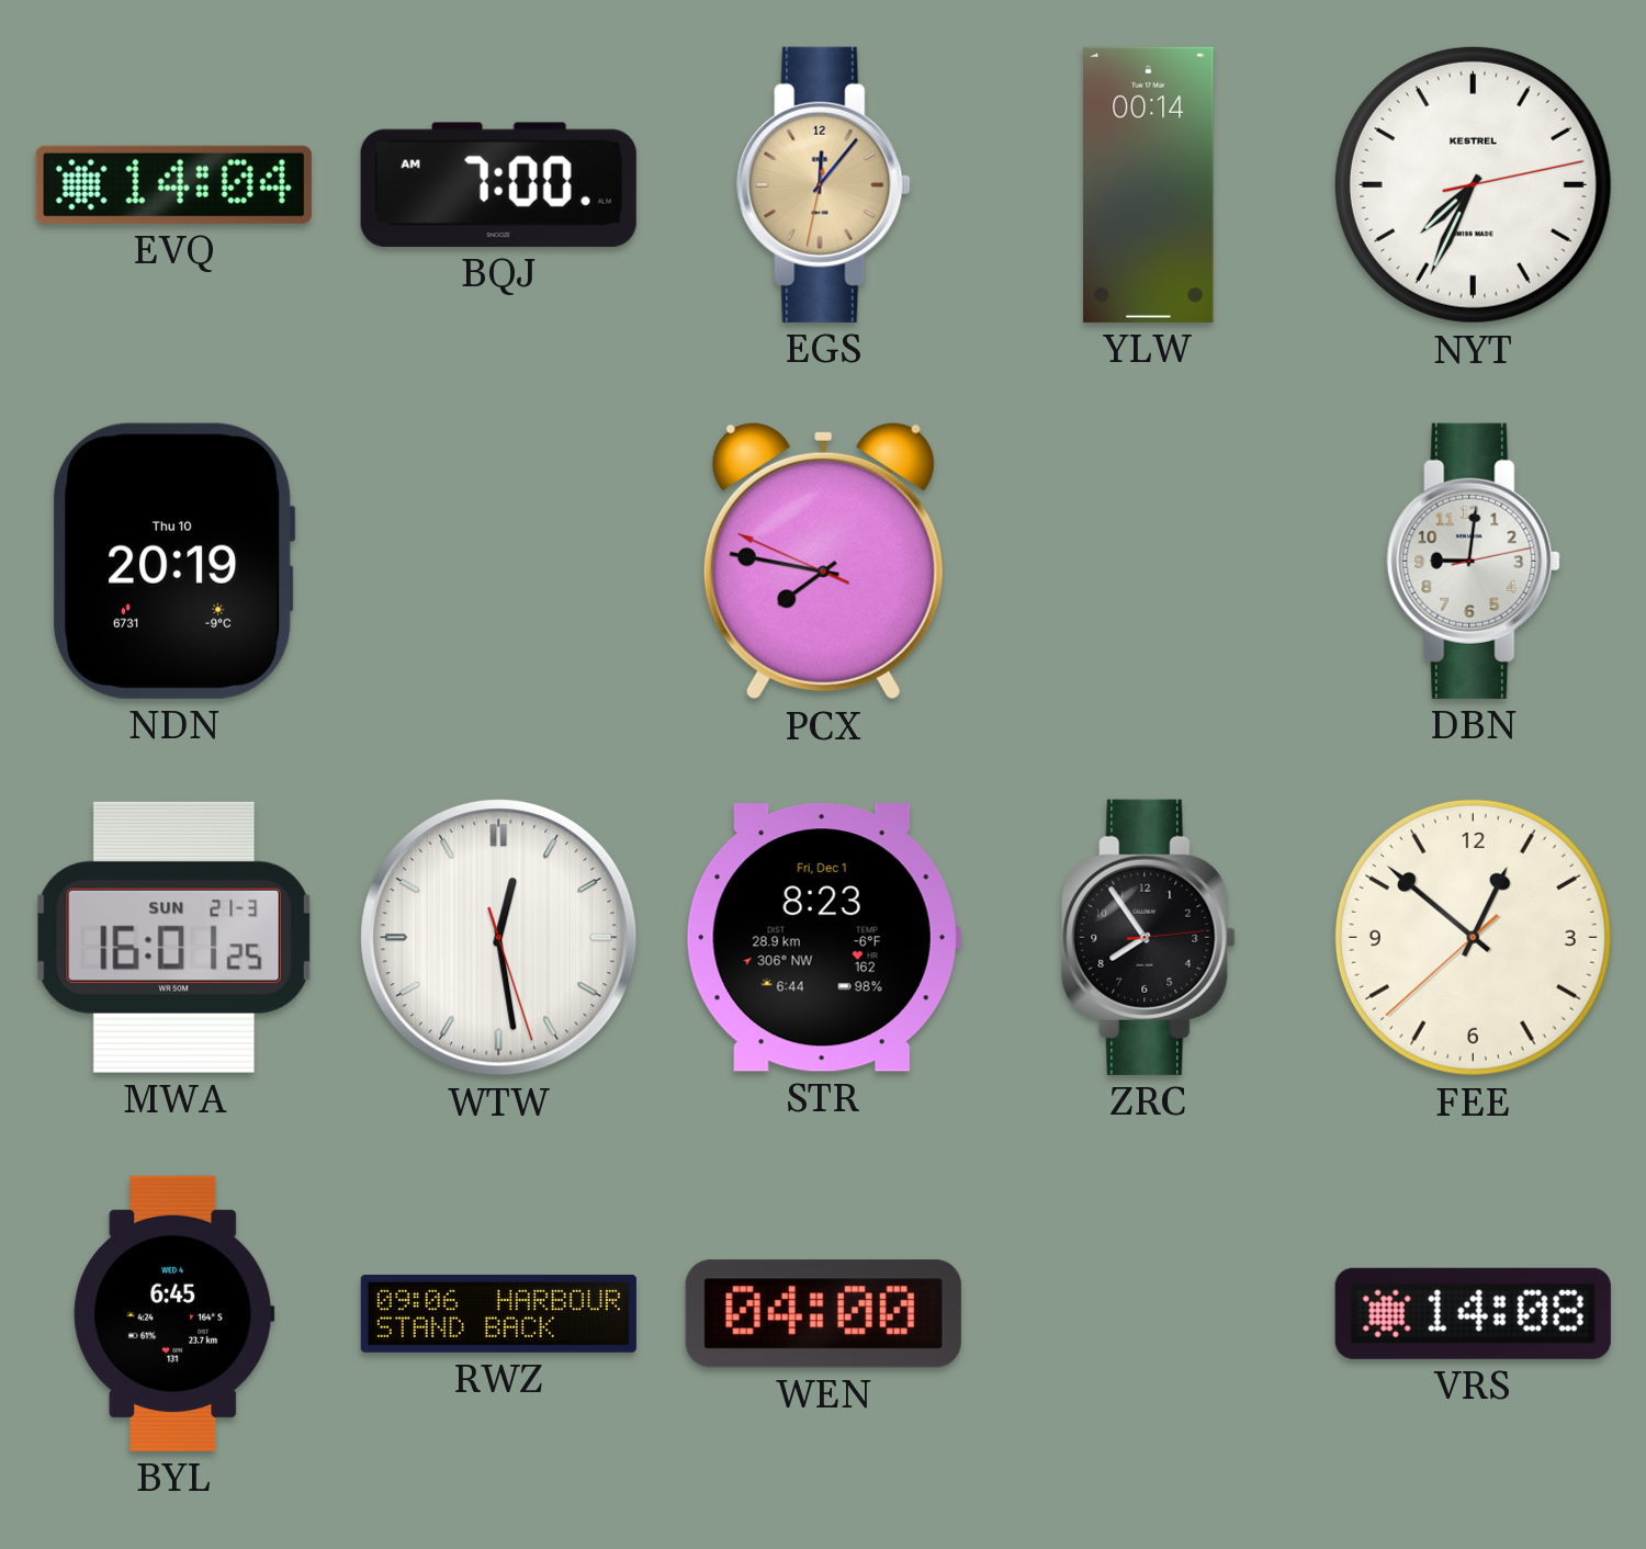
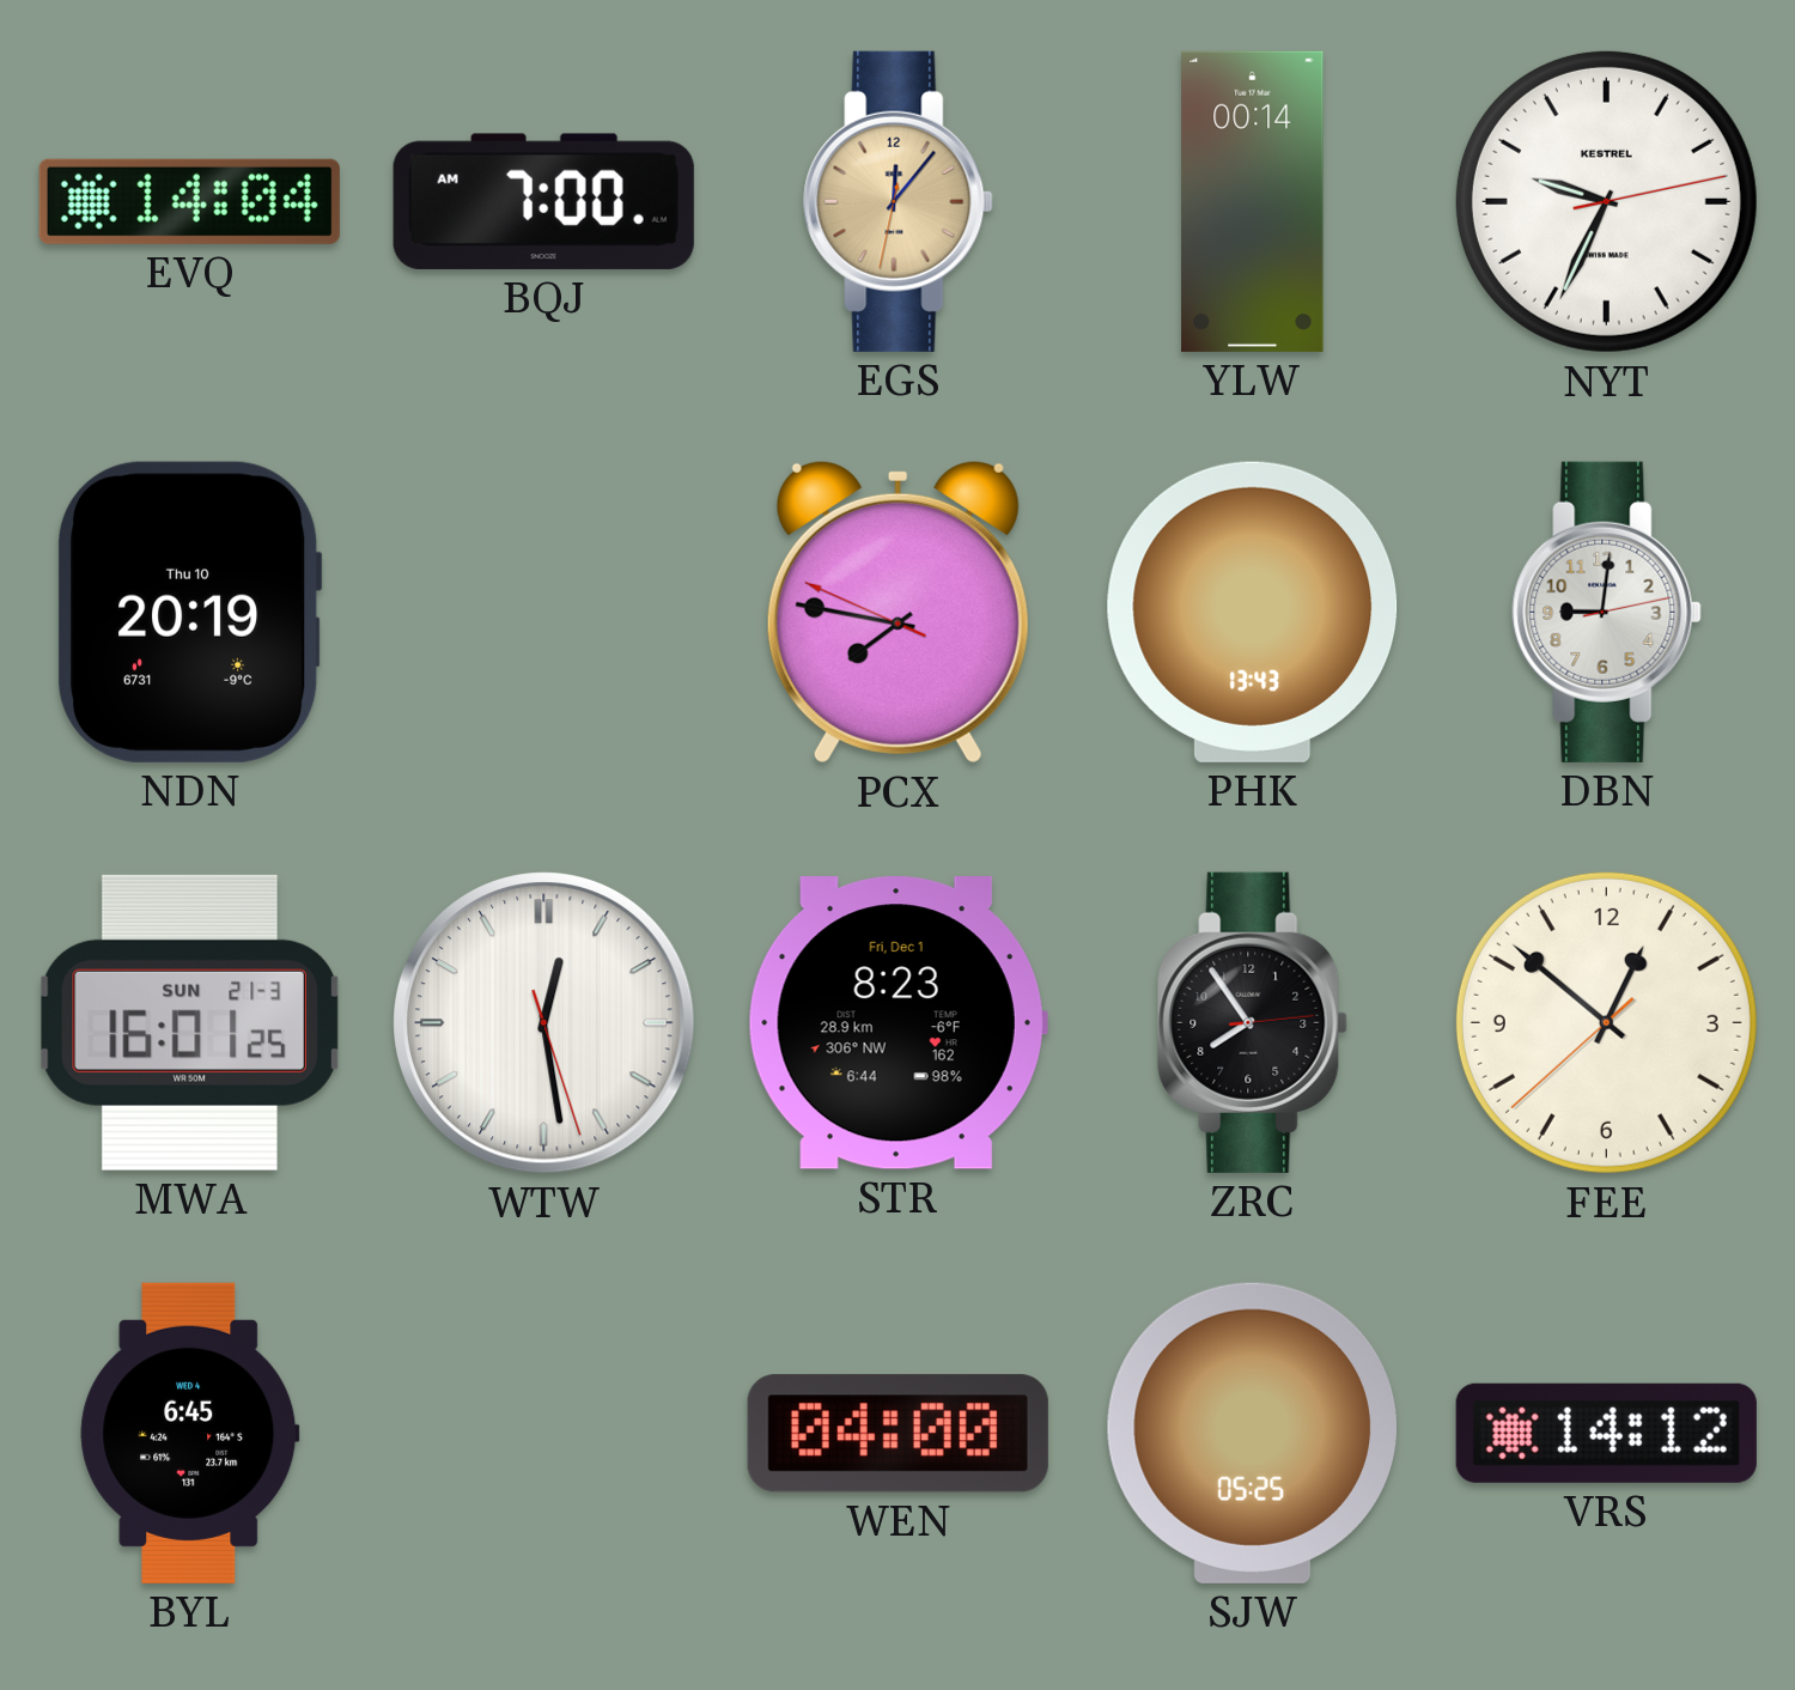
NYT: 7:34 -> 9:34
PHK: none -> 13:43
RWZ: 09:06 -> none
SJW: none -> 05:25
VRS: 14:08 -> 14:12
